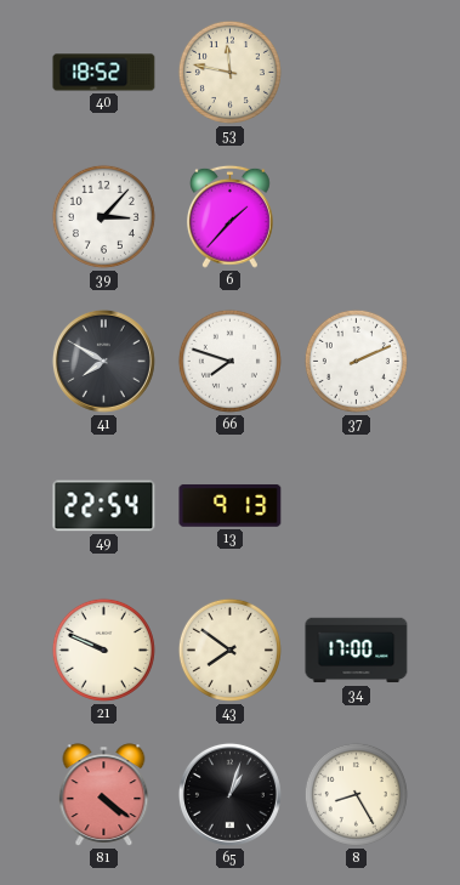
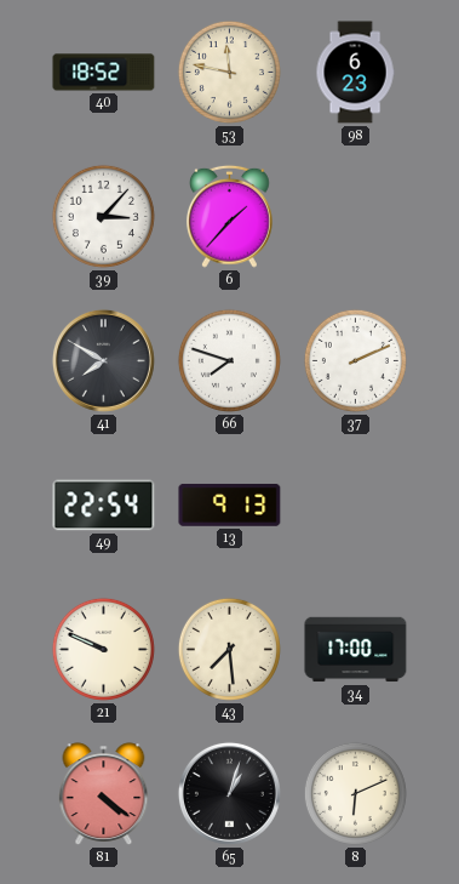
98: none -> 6:23
43: 7:51 -> 7:29
8: 8:25 -> 6:11
